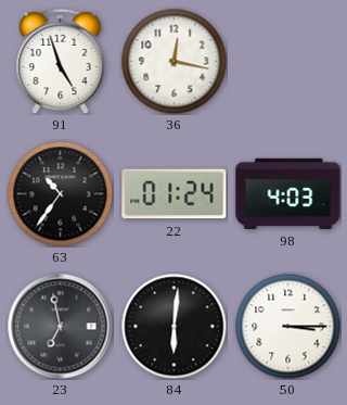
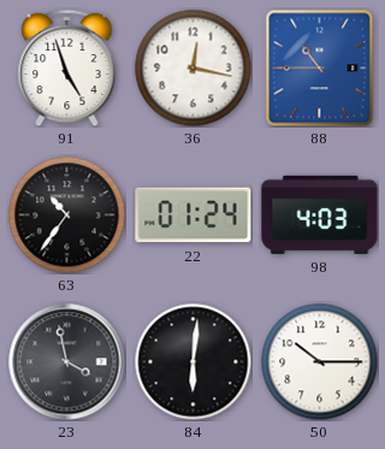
88: none -> 10:45
23: 6:58 -> 3:58
50: 3:15 -> 10:15
